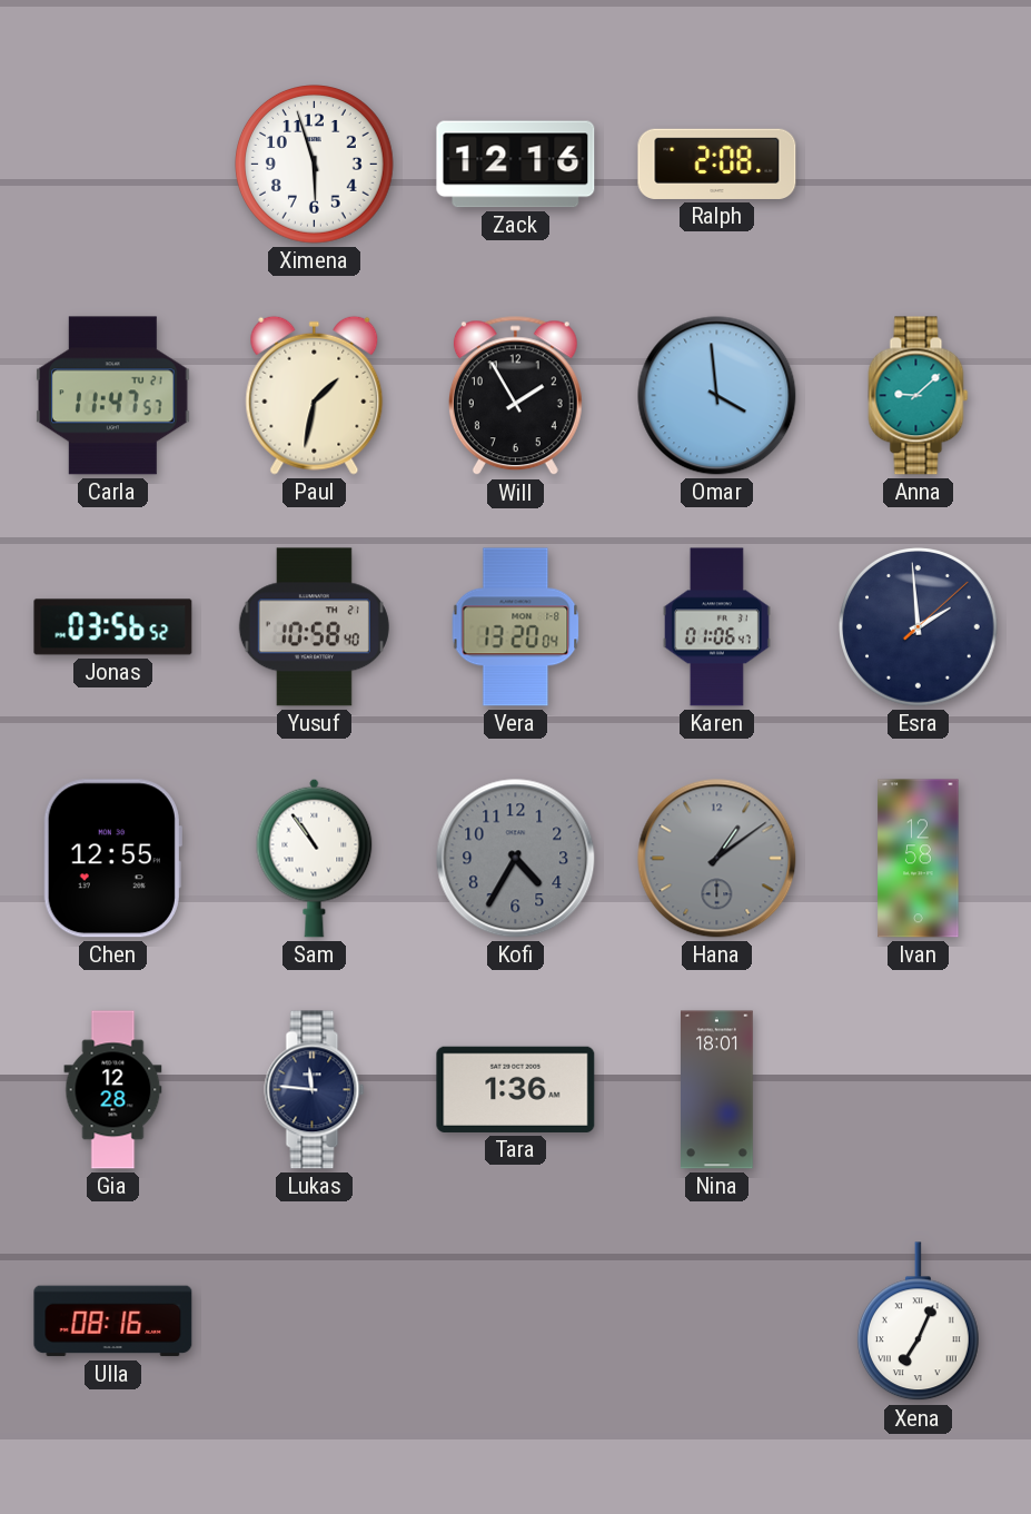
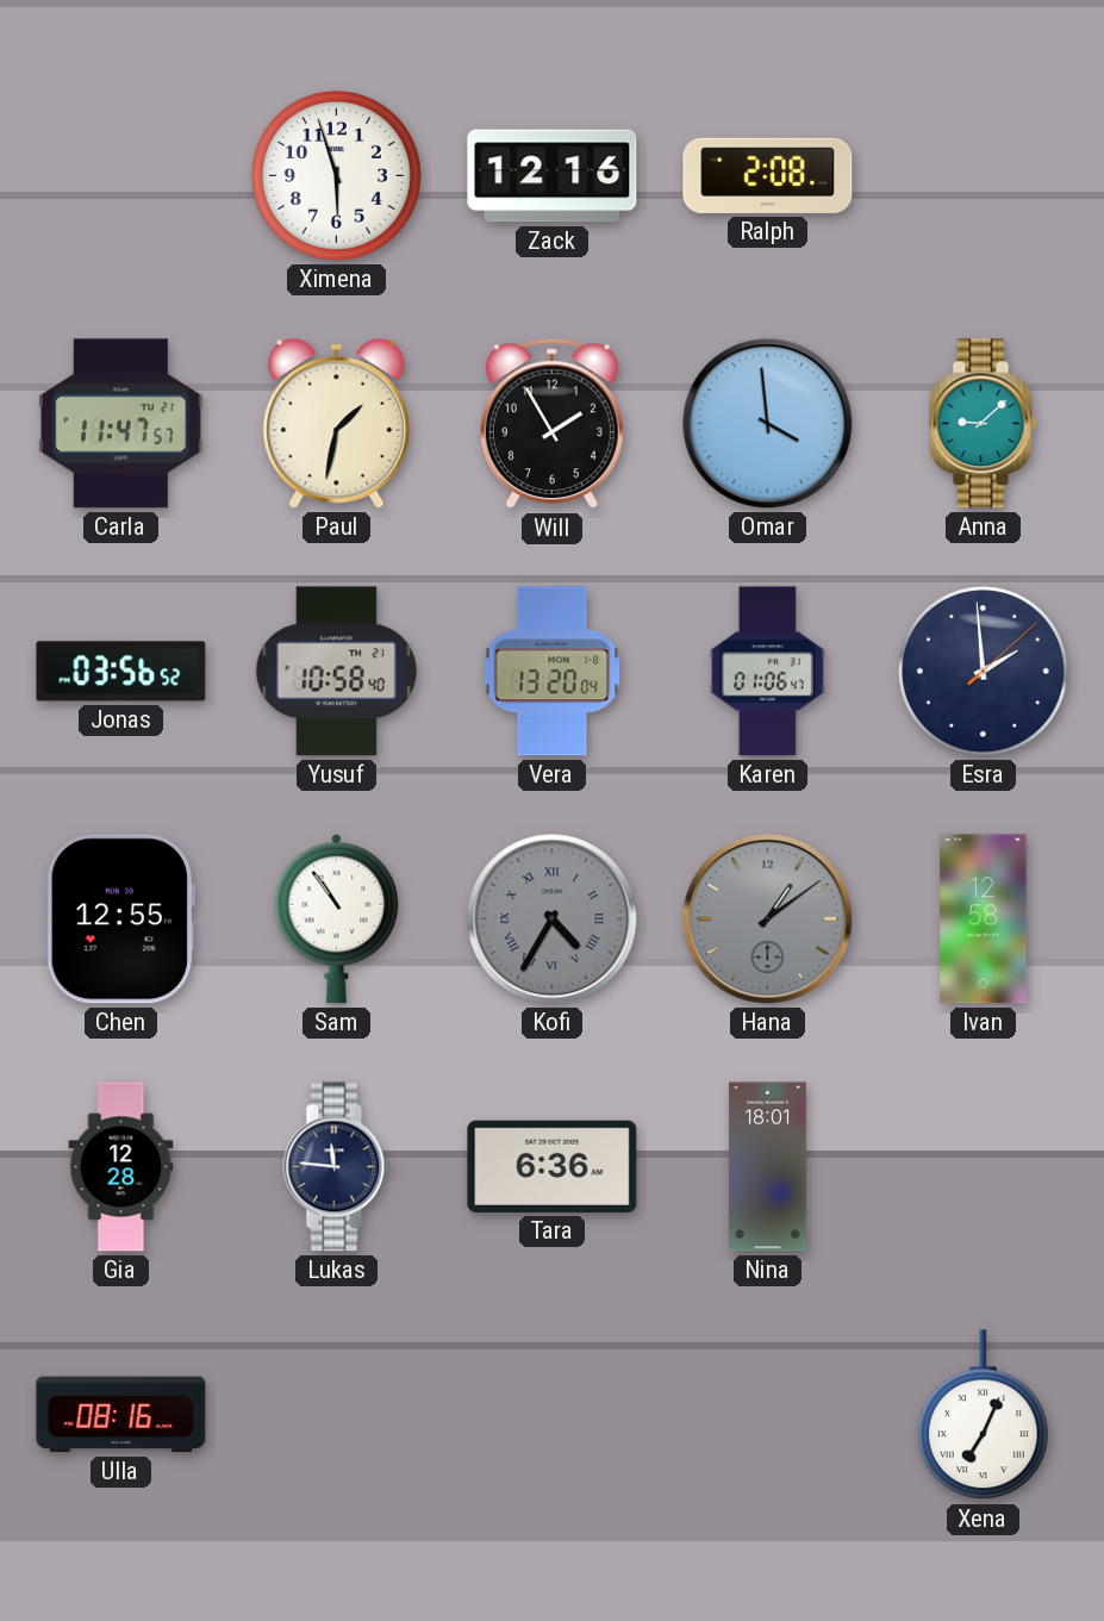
Kofi numerals: Arabic -> Roman
Tara: 1:36 -> 6:36
